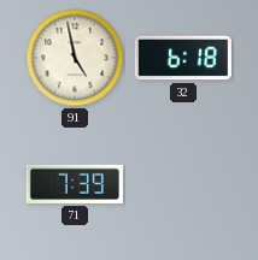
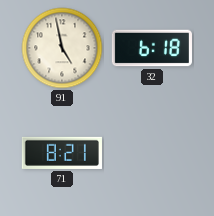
71: 7:39 -> 8:21
